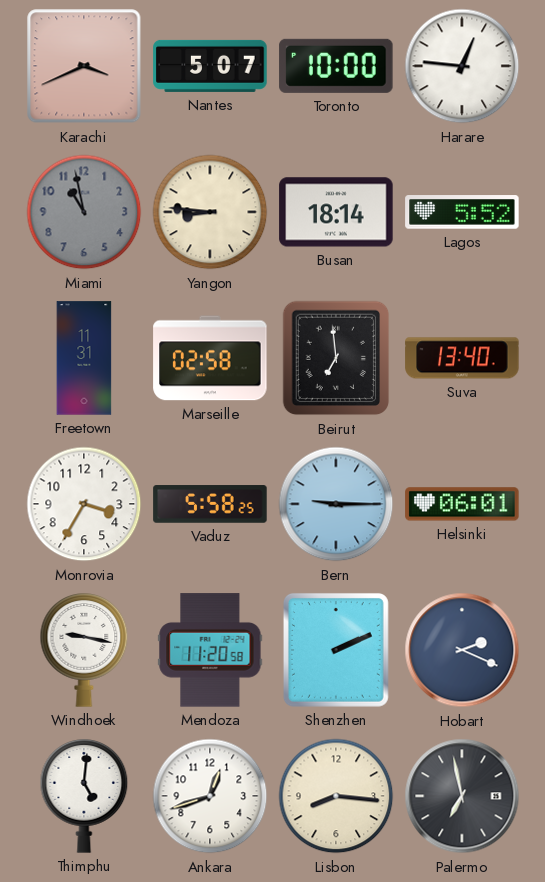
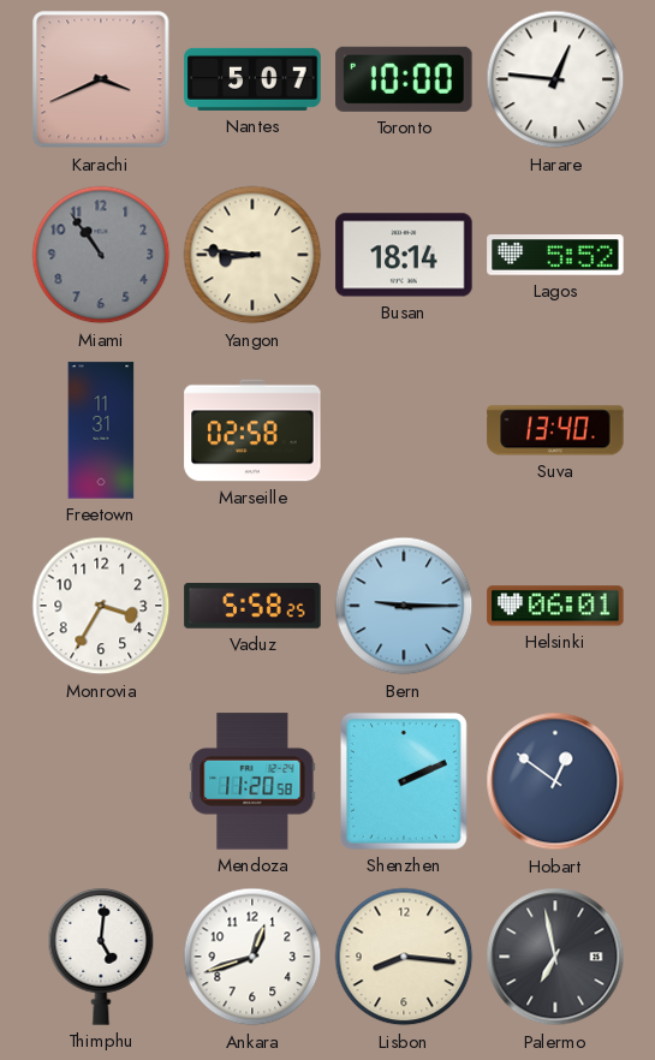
Miami: 10:58 -> 10:54
Beirut: 6:59 -> none
Windhoek: 9:17 -> none
Hobart: 2:19 -> 12:51
